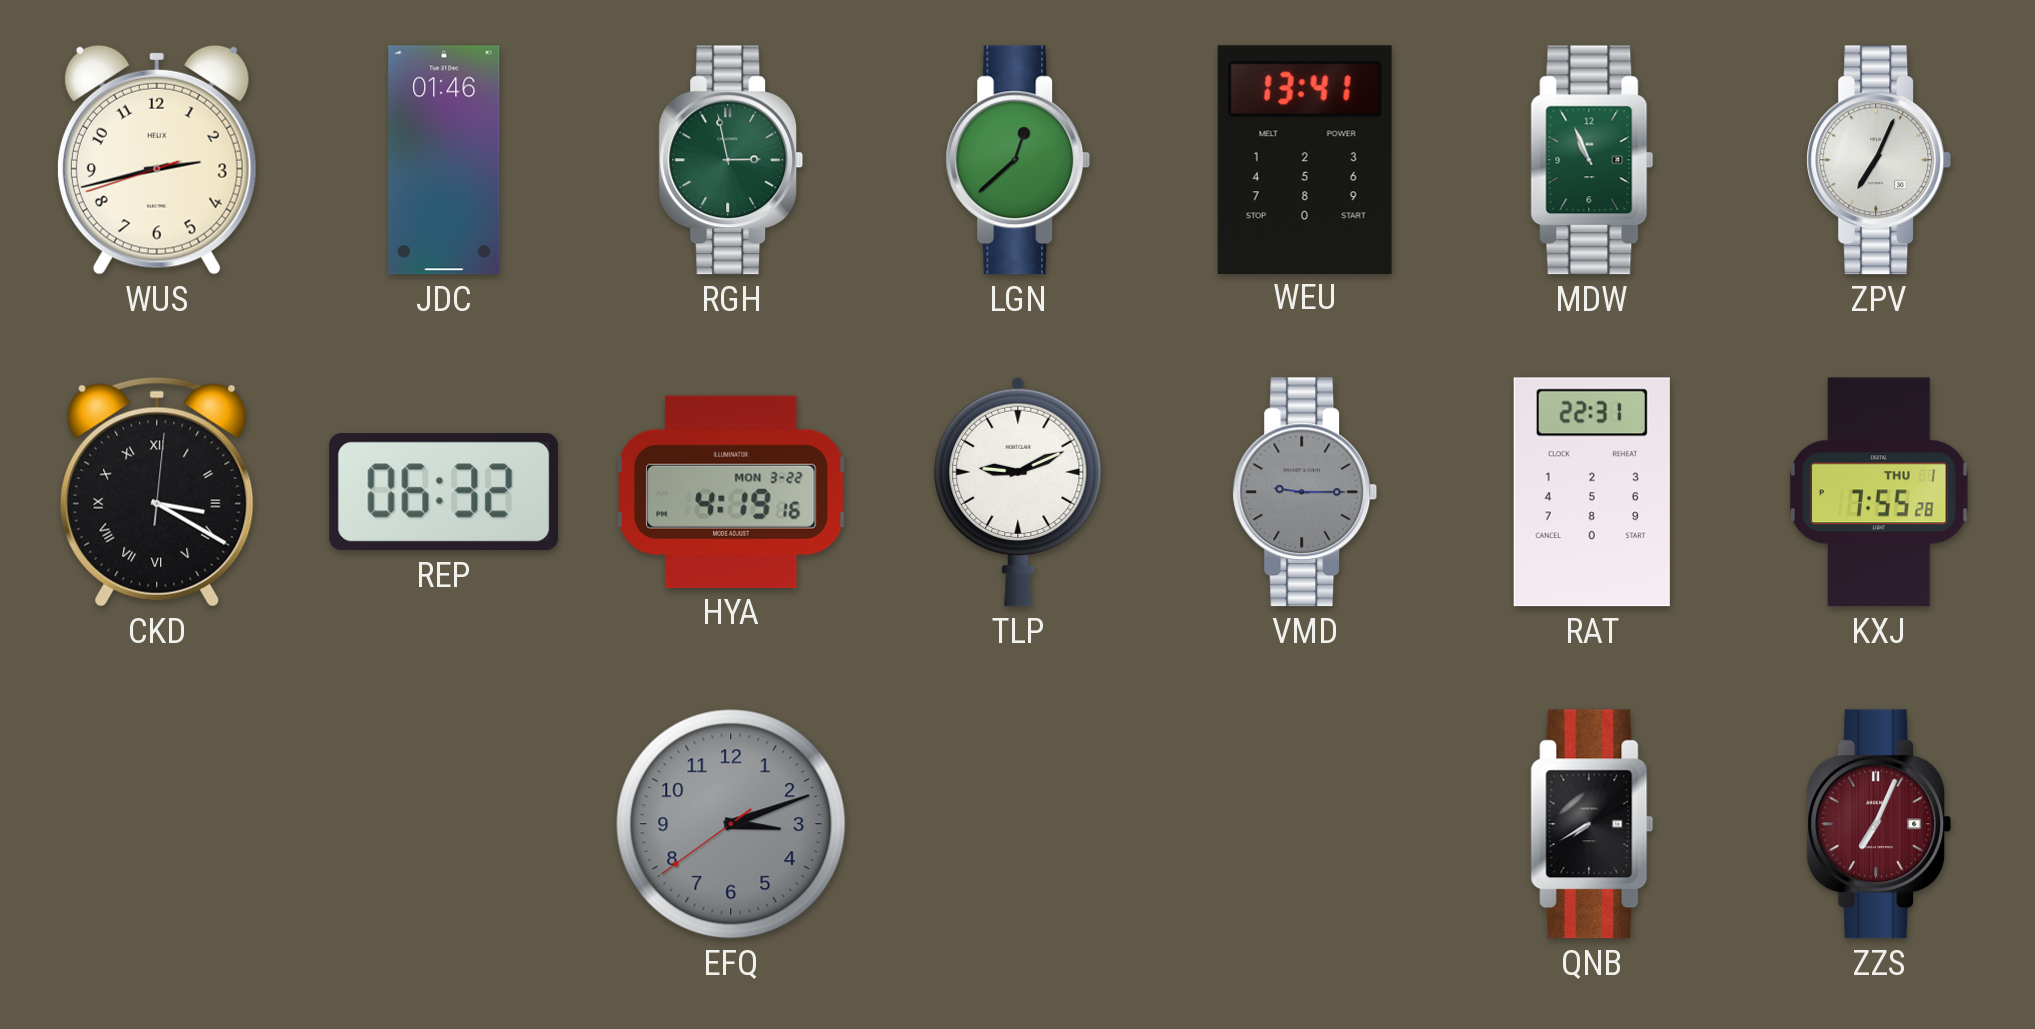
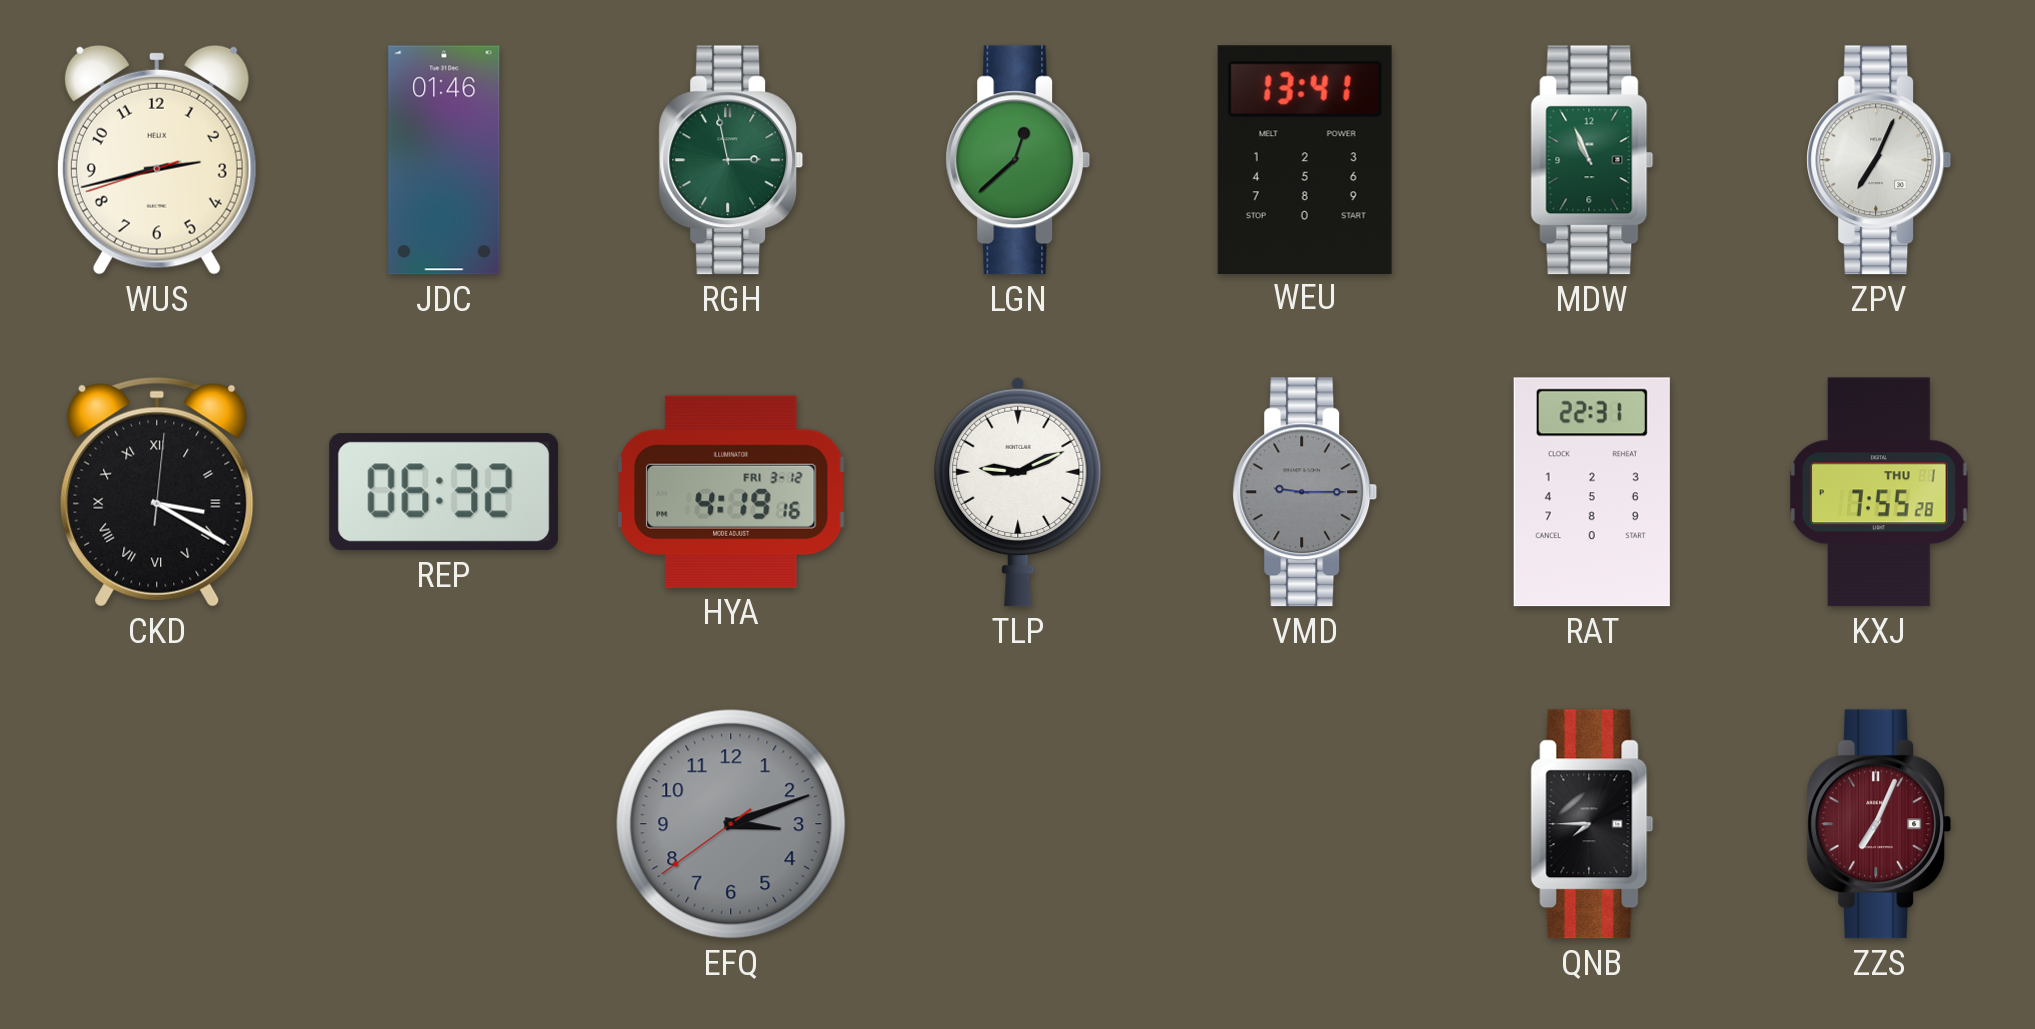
HYA date: MON 3-22 -> FRI 3-12
QNB: 7:40 -> 7:45
